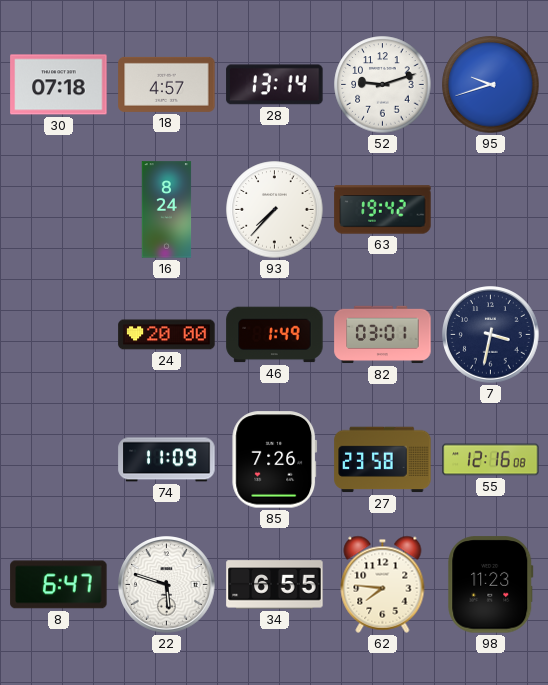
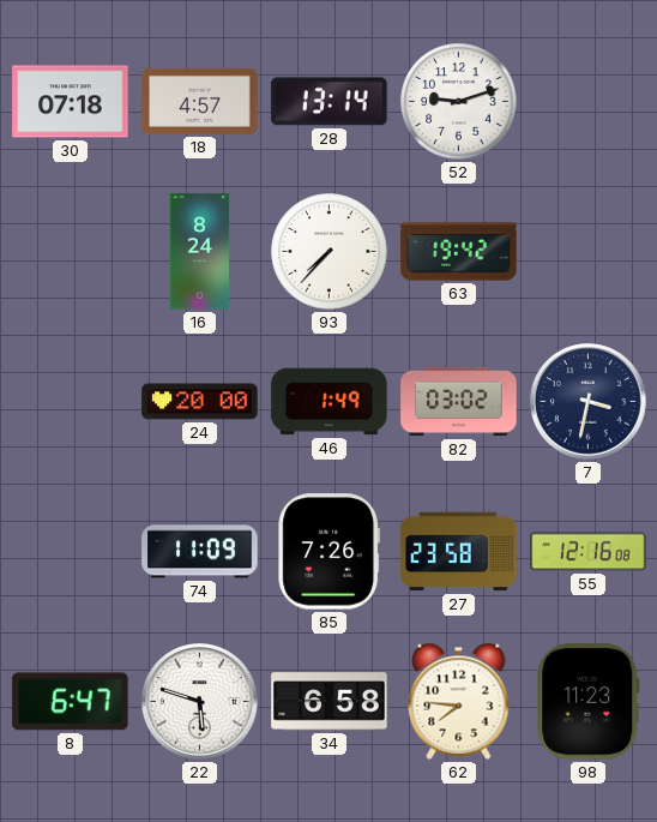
95: 9:42 -> none
82: 03:01 -> 03:02
34: 6:55 -> 6:58
